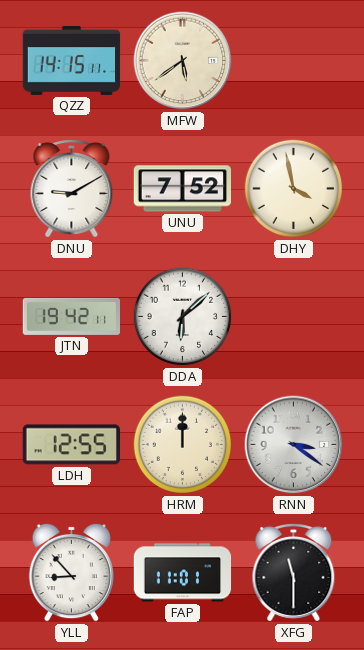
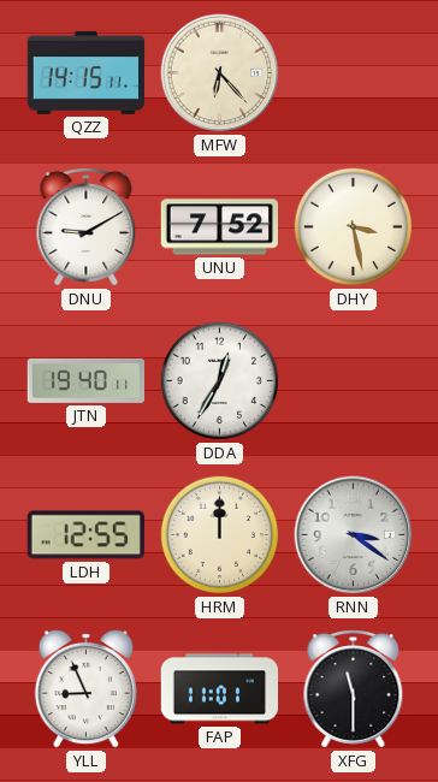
MFW: 5:39 -> 6:23
DHY: 3:58 -> 3:28
JTN: 19:42 -> 19:40
DDA: 6:08 -> 12:35
YLL: 8:53 -> 8:56
